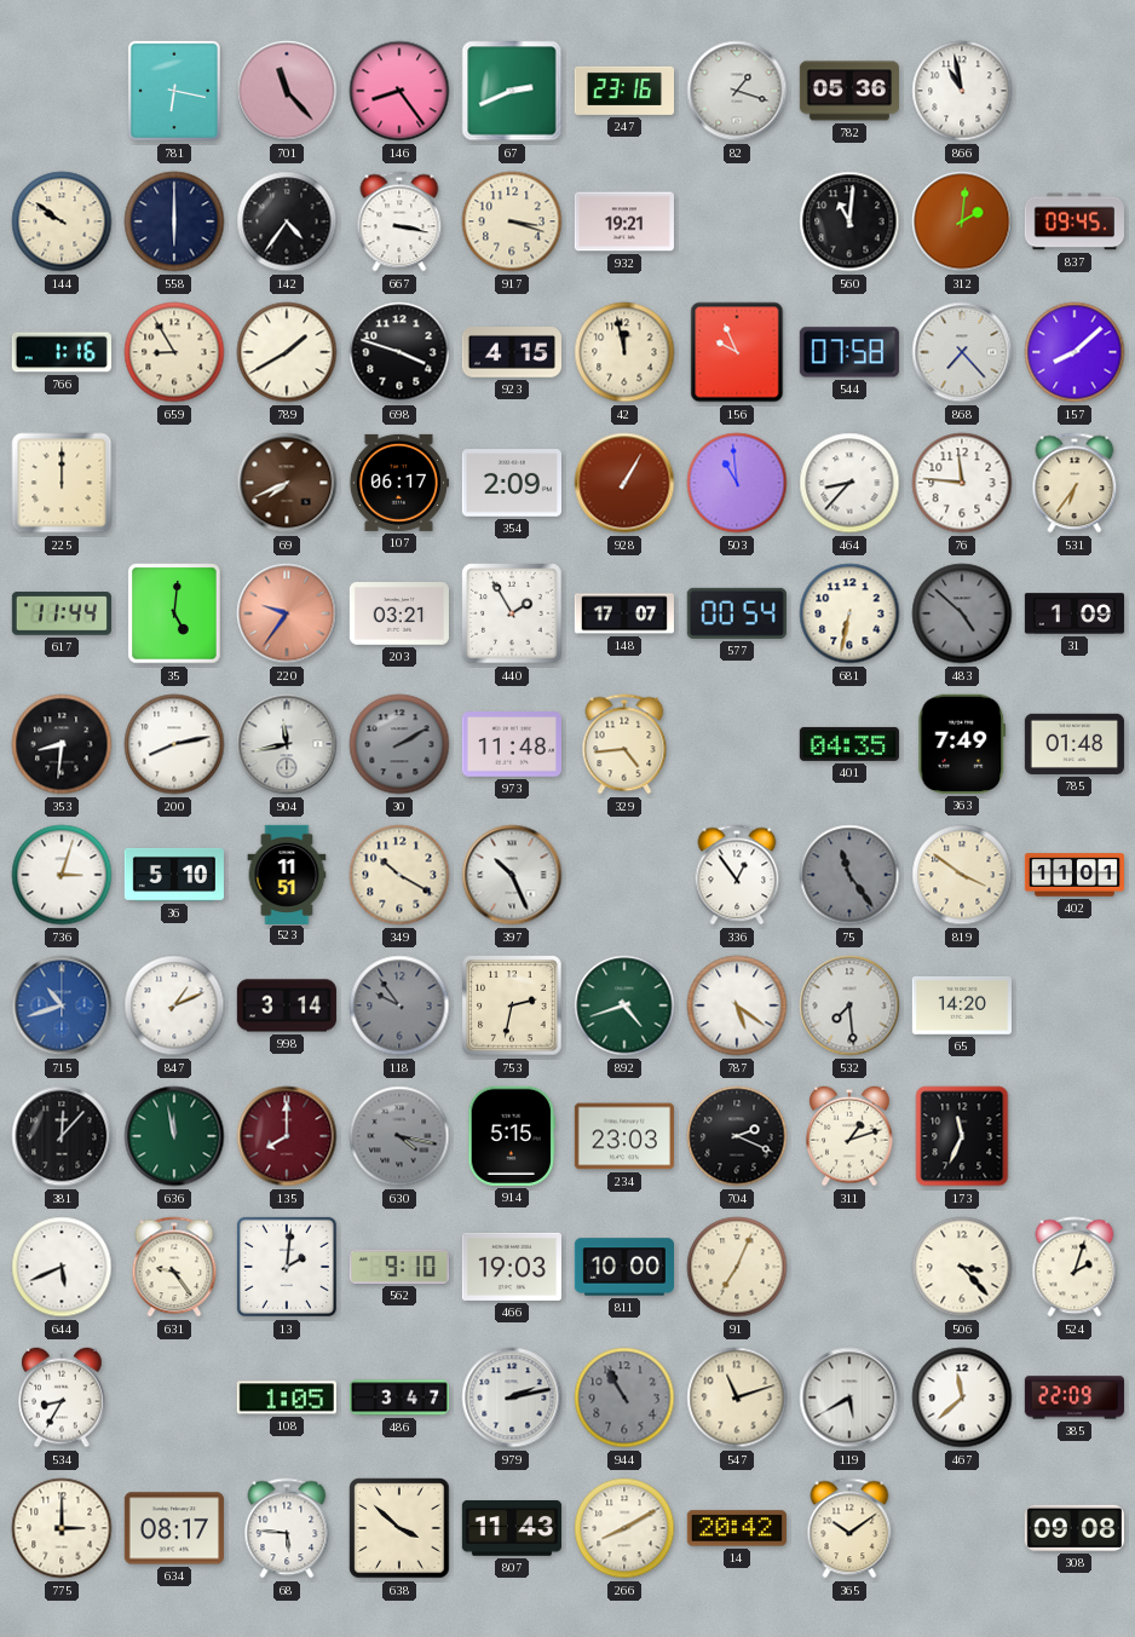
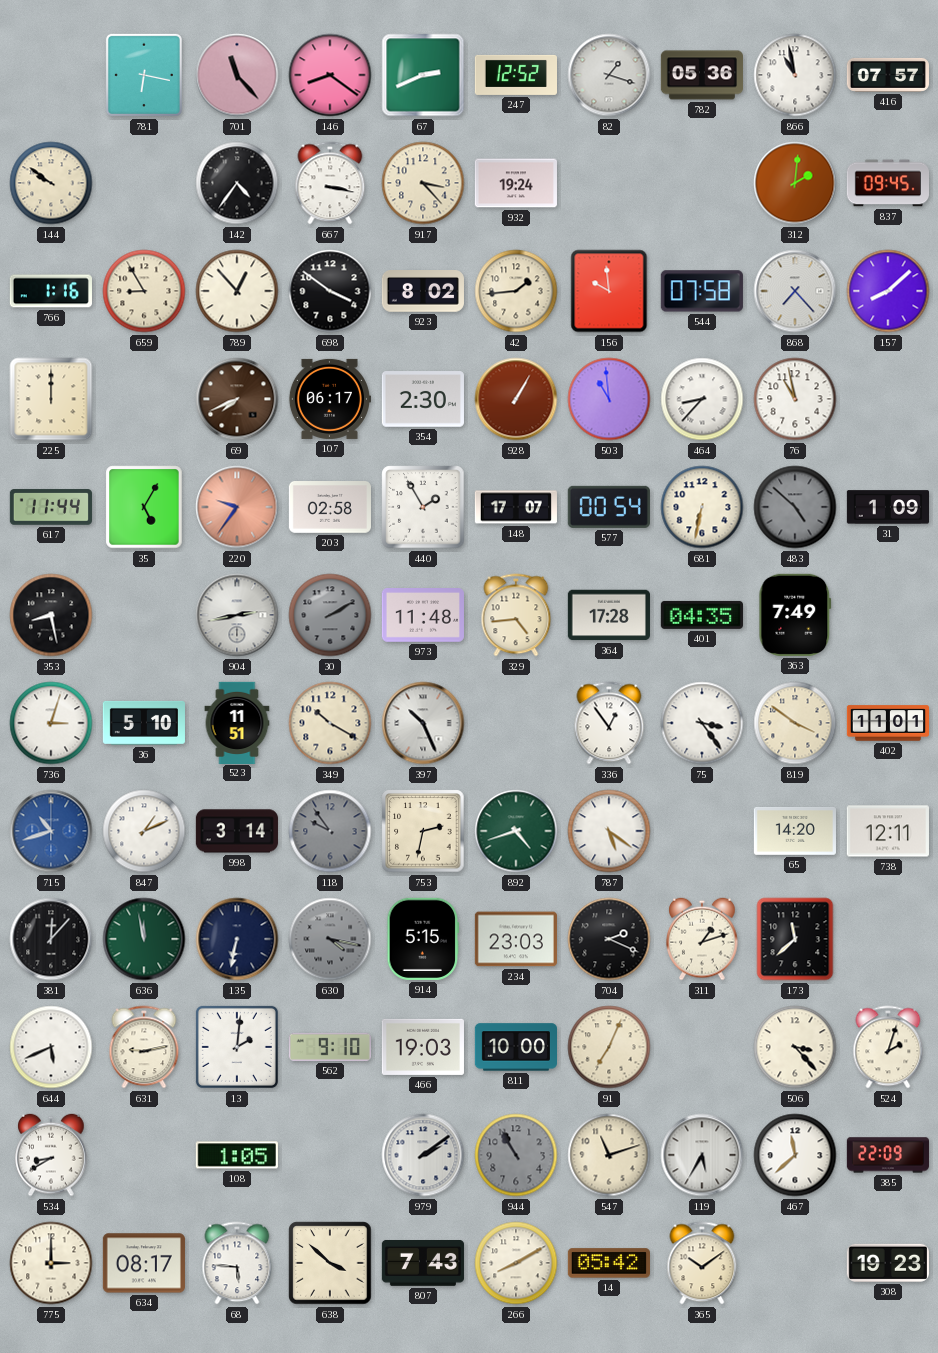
146: 8:24 -> 8:21
247: 23:16 -> 12:52
416: none -> 07:57
558: 6:00 -> none
917: 3:18 -> 3:23
932: 19:21 -> 19:24
560: 11:01 -> none
789: 1:40 -> 12:53
698: 3:48 -> 3:51
923: 4:15 -> 8:02
42: 11:58 -> 1:44
156: 9:56 -> 9:59
354: 2:09 -> 2:30
76: 11:46 -> 10:58
531: 6:36 -> none
35: 5:01 -> 5:05
203: 03:21 -> 02:58
353: 8:31 -> 8:28
200: 8:13 -> none
904: 11:43 -> 2:43
364: none -> 17:28
785: 01:48 -> none
75: 11:24 -> 3:24
75 dial: grey -> white
532: 7:29 -> none
738: none -> 12:11
135: 8:00 -> 6:32
135 dial: burgundy -> navy
173: 11:34 -> 11:38
631: 9:24 -> 9:13
534: 8:35 -> 8:40
486: 3:47 -> none
979: 2:13 -> 2:09
119: 5:40 -> 5:35
807: 11:43 -> 7:43
14: 20:42 -> 05:42
308: 09:08 -> 19:23
